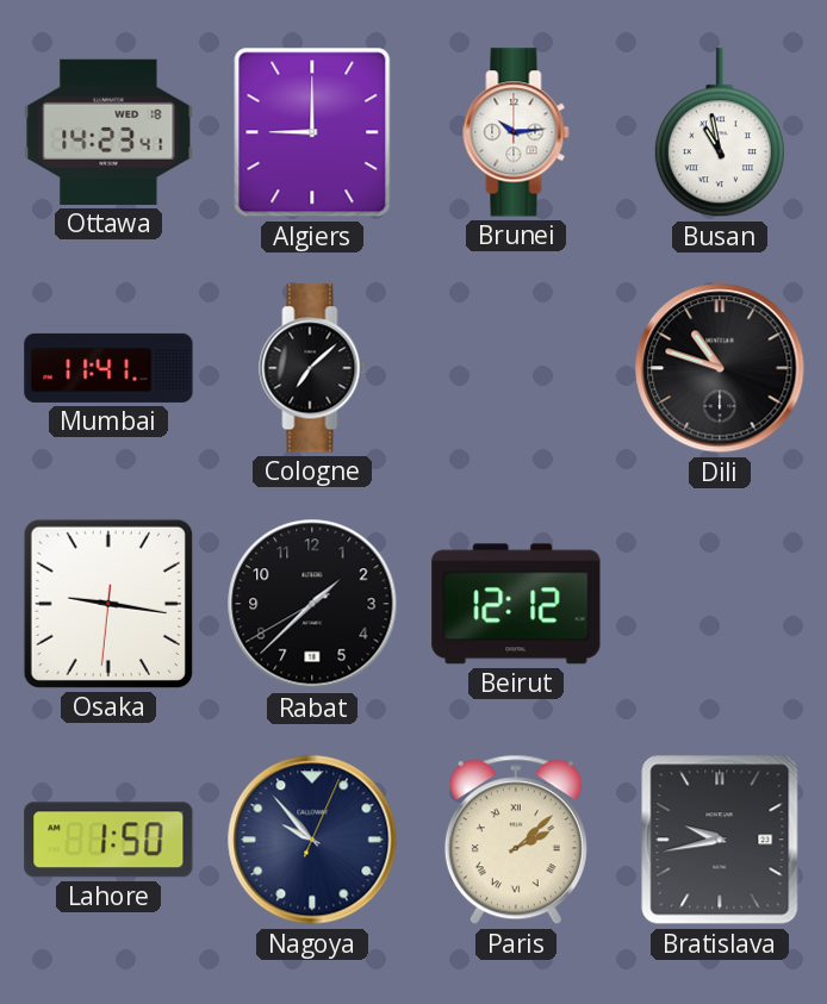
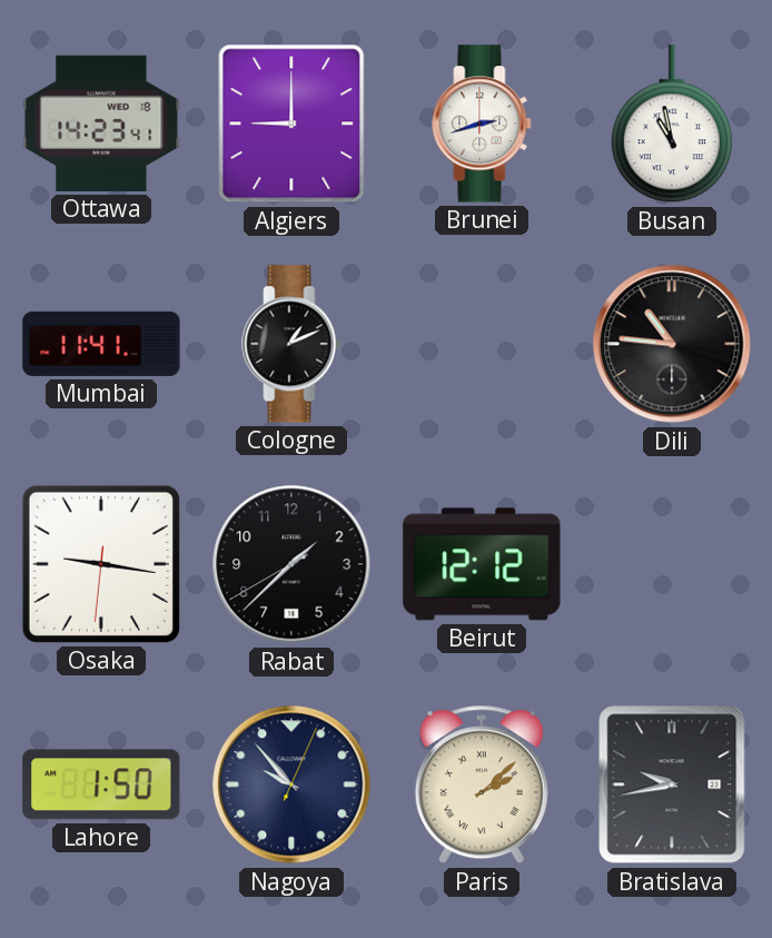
Brunei: 10:14 -> 2:42
Cologne: 7:08 -> 1:11
Dili: 10:48 -> 10:46
